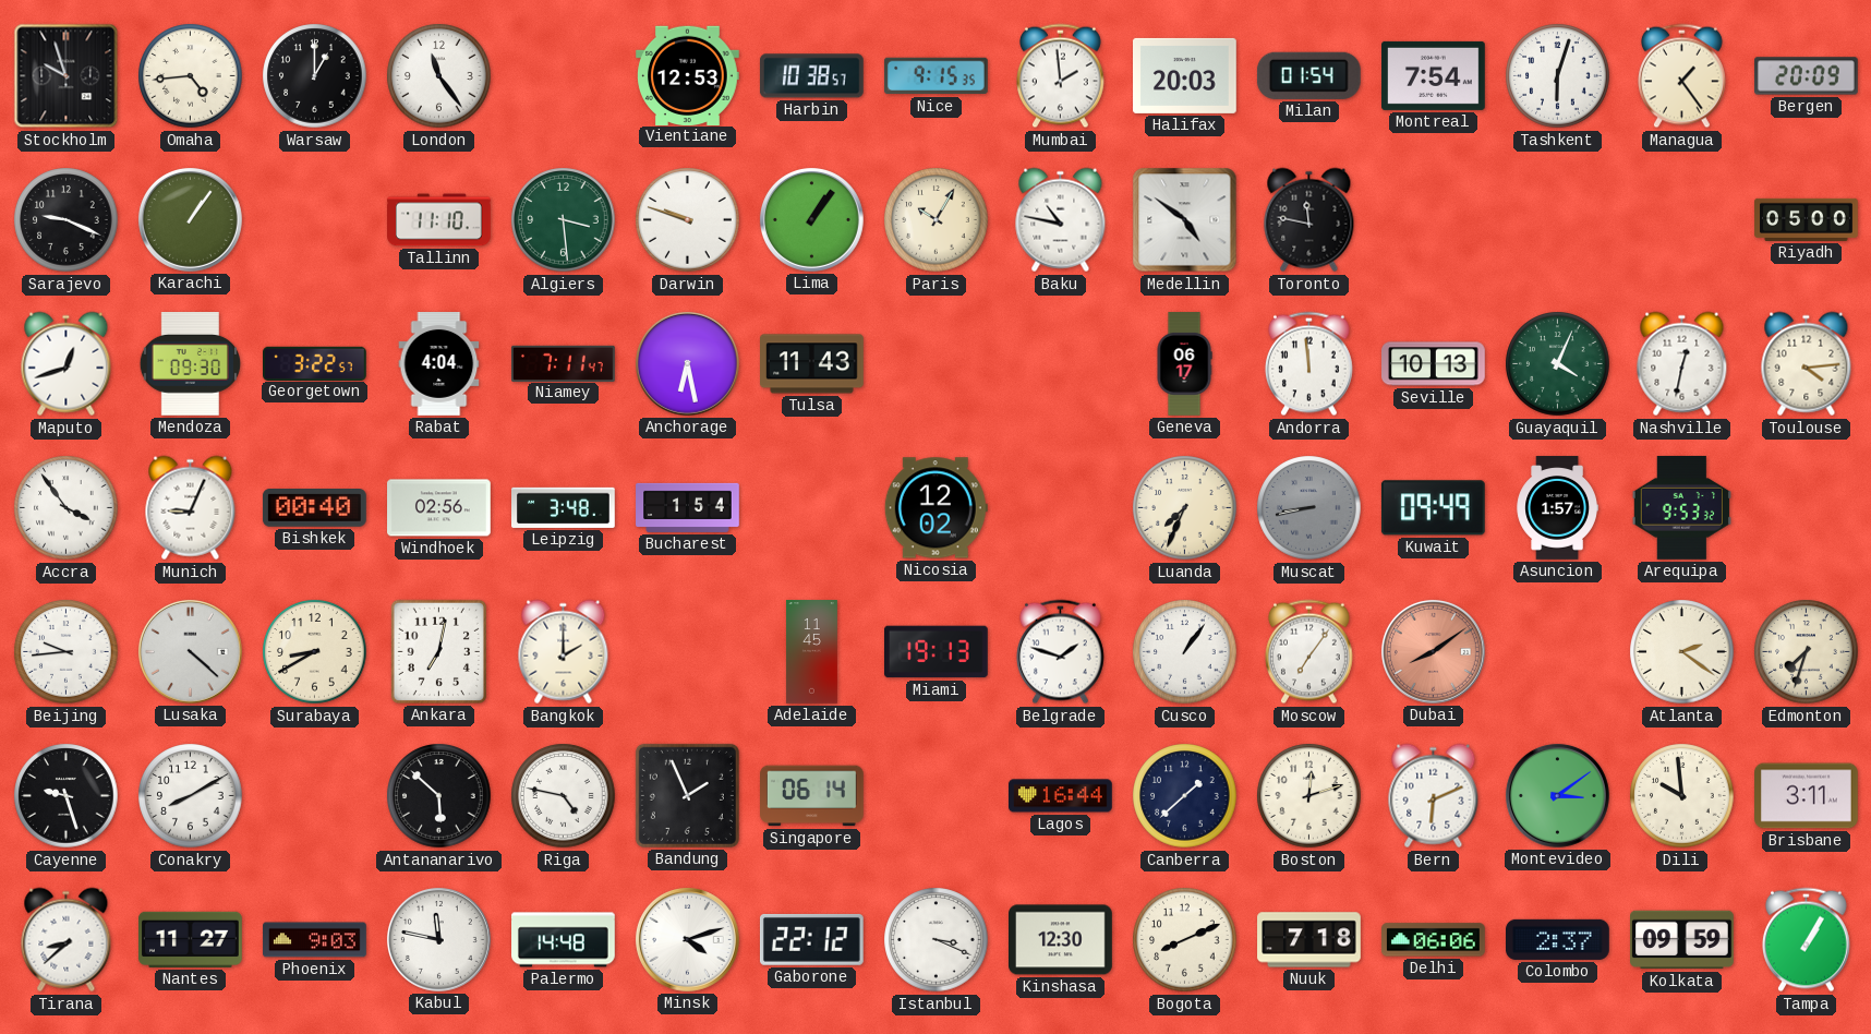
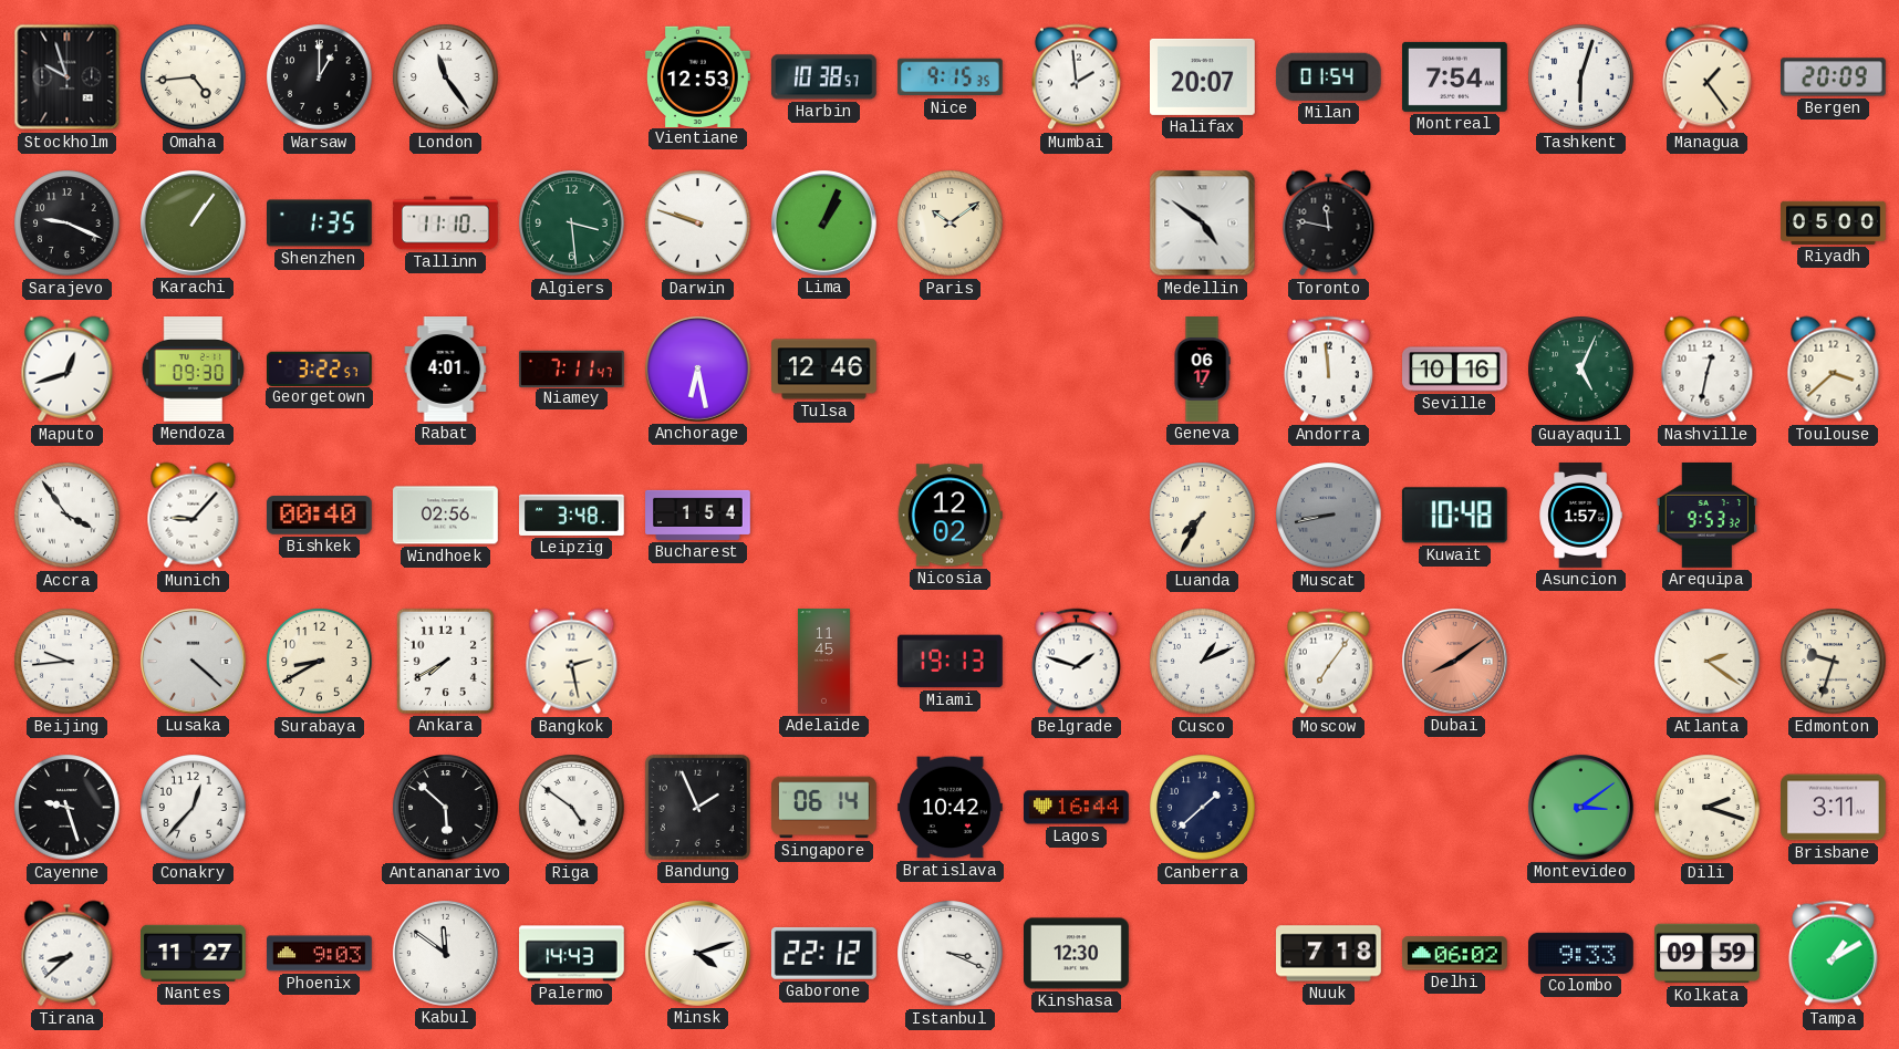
Halifax: 20:03 -> 20:07
Shenzhen: none -> 1:35
Lima: 1:06 -> 1:04
Paris: 10:05 -> 10:09
Baku: 10:47 -> none
Rabat: 4:04 -> 4:01
Tulsa: 11:43 -> 12:46
Seville: 10:13 -> 10:16
Guayaquil: 4:04 -> 5:04
Toulouse: 4:14 -> 3:38
Munich: 9:04 -> 9:07
Luanda: 7:34 -> 7:35
Kuwait: 09:49 -> 10:48
Ankara: 7:02 -> 7:40
Bangkok: 2:00 -> 2:28
Cusco: 1:06 -> 1:11
Edmonton: 7:33 -> 9:33
Conakry: 8:10 -> 12:37
Riga: 4:47 -> 4:51
Bratislava: none -> 10:42
Boston: 12:12 -> none
Bern: 6:11 -> none
Dili: 9:59 -> 2:18
Kabul: 11:47 -> 11:51
Palermo: 14:48 -> 14:43
Bogota: 8:11 -> none
Delhi: 06:06 -> 06:02
Colombo: 2:37 -> 9:33
Tampa: 1:05 -> 1:10
